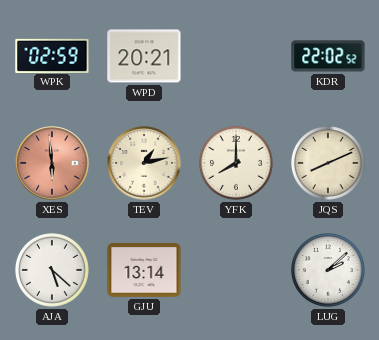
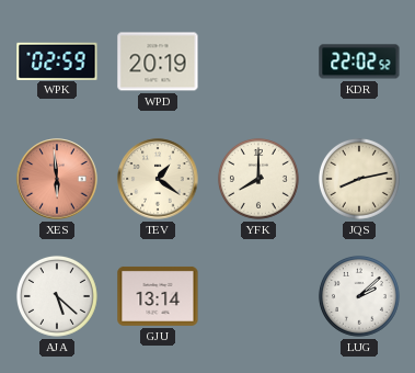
WPD: 20:21 -> 20:19
TEV: 1:13 -> 1:21
JQS: 8:11 -> 8:13
